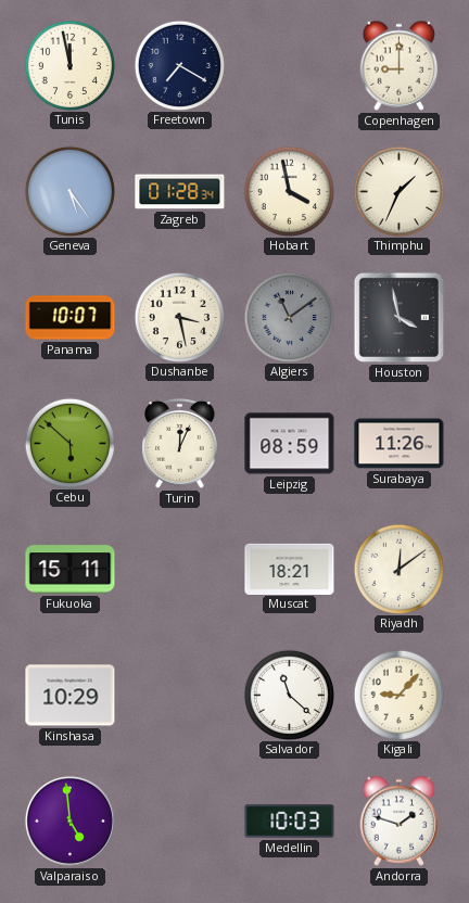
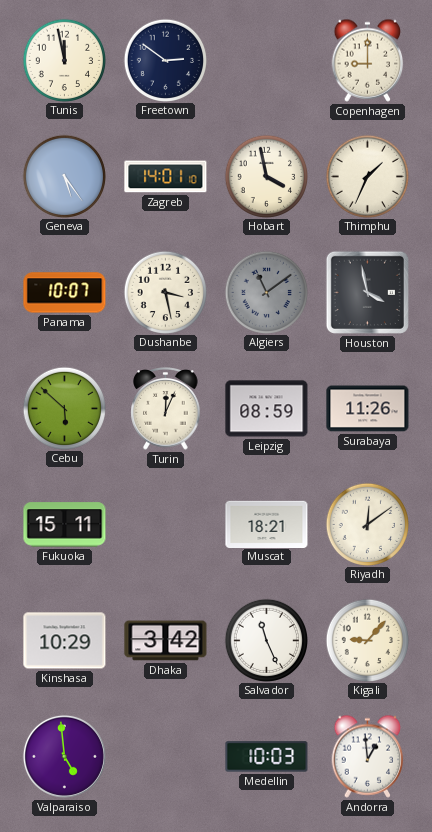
Freetown: 7:20 -> 2:51
Zagreb: 01:28 -> 14:01
Dhaka: none -> 3:42
Salvador: 11:22 -> 11:26
Andorra: 1:48 -> 12:59
